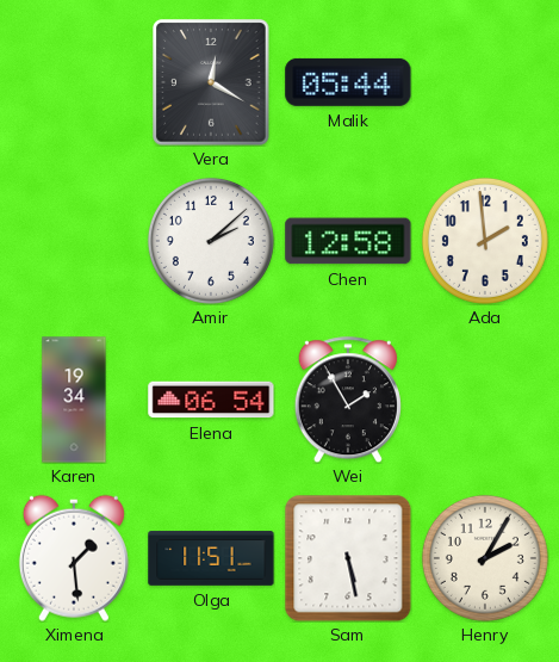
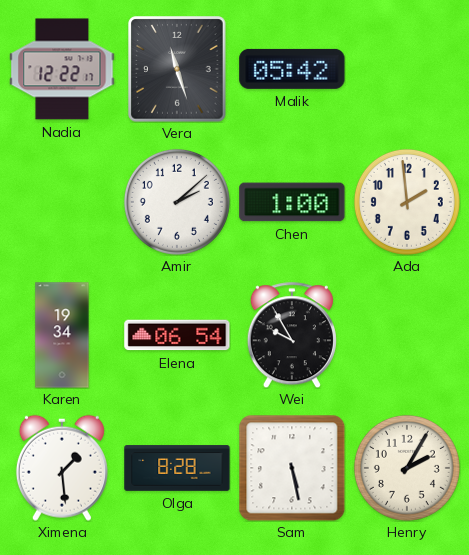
Nadia: none -> 12:22
Vera: 12:20 -> 11:27
Malik: 05:44 -> 05:42
Chen: 12:58 -> 1:00
Wei: 1:55 -> 9:55
Olga: 11:51 -> 8:28
